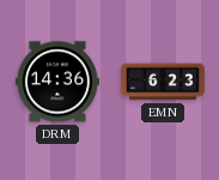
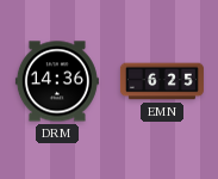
EMN: 6:23 -> 6:25
